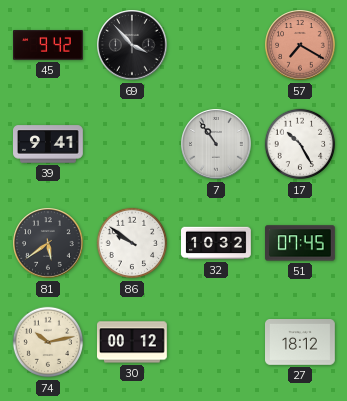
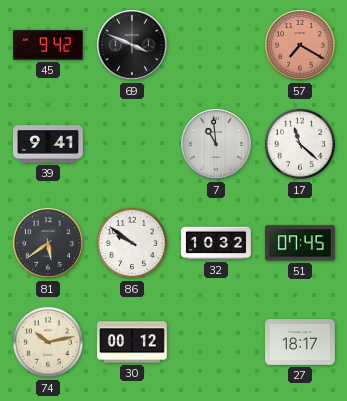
69: 3:53 -> 3:49
7: 10:54 -> 10:59
17: 10:25 -> 11:22
27: 18:12 -> 18:17
